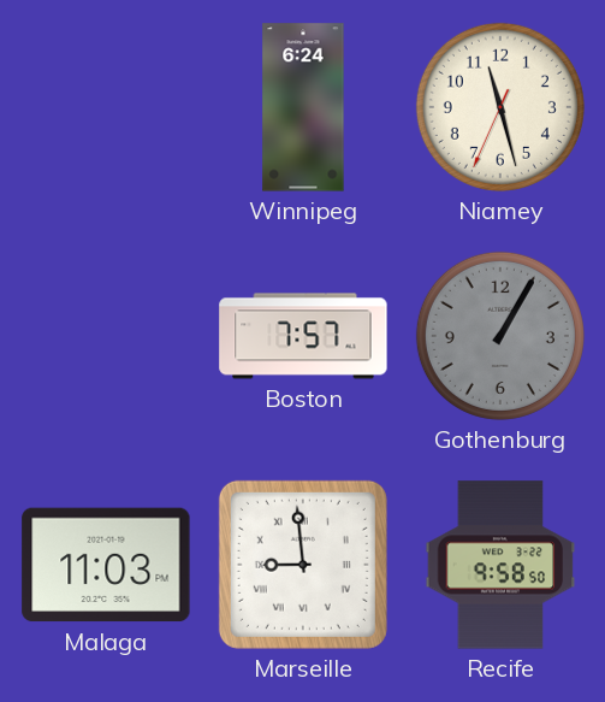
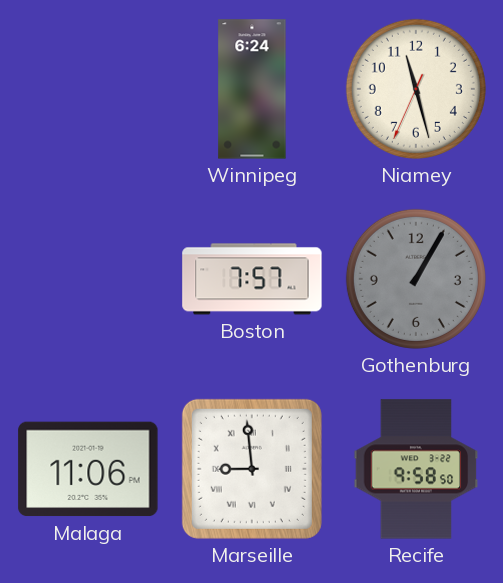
Malaga: 11:03 -> 11:06
